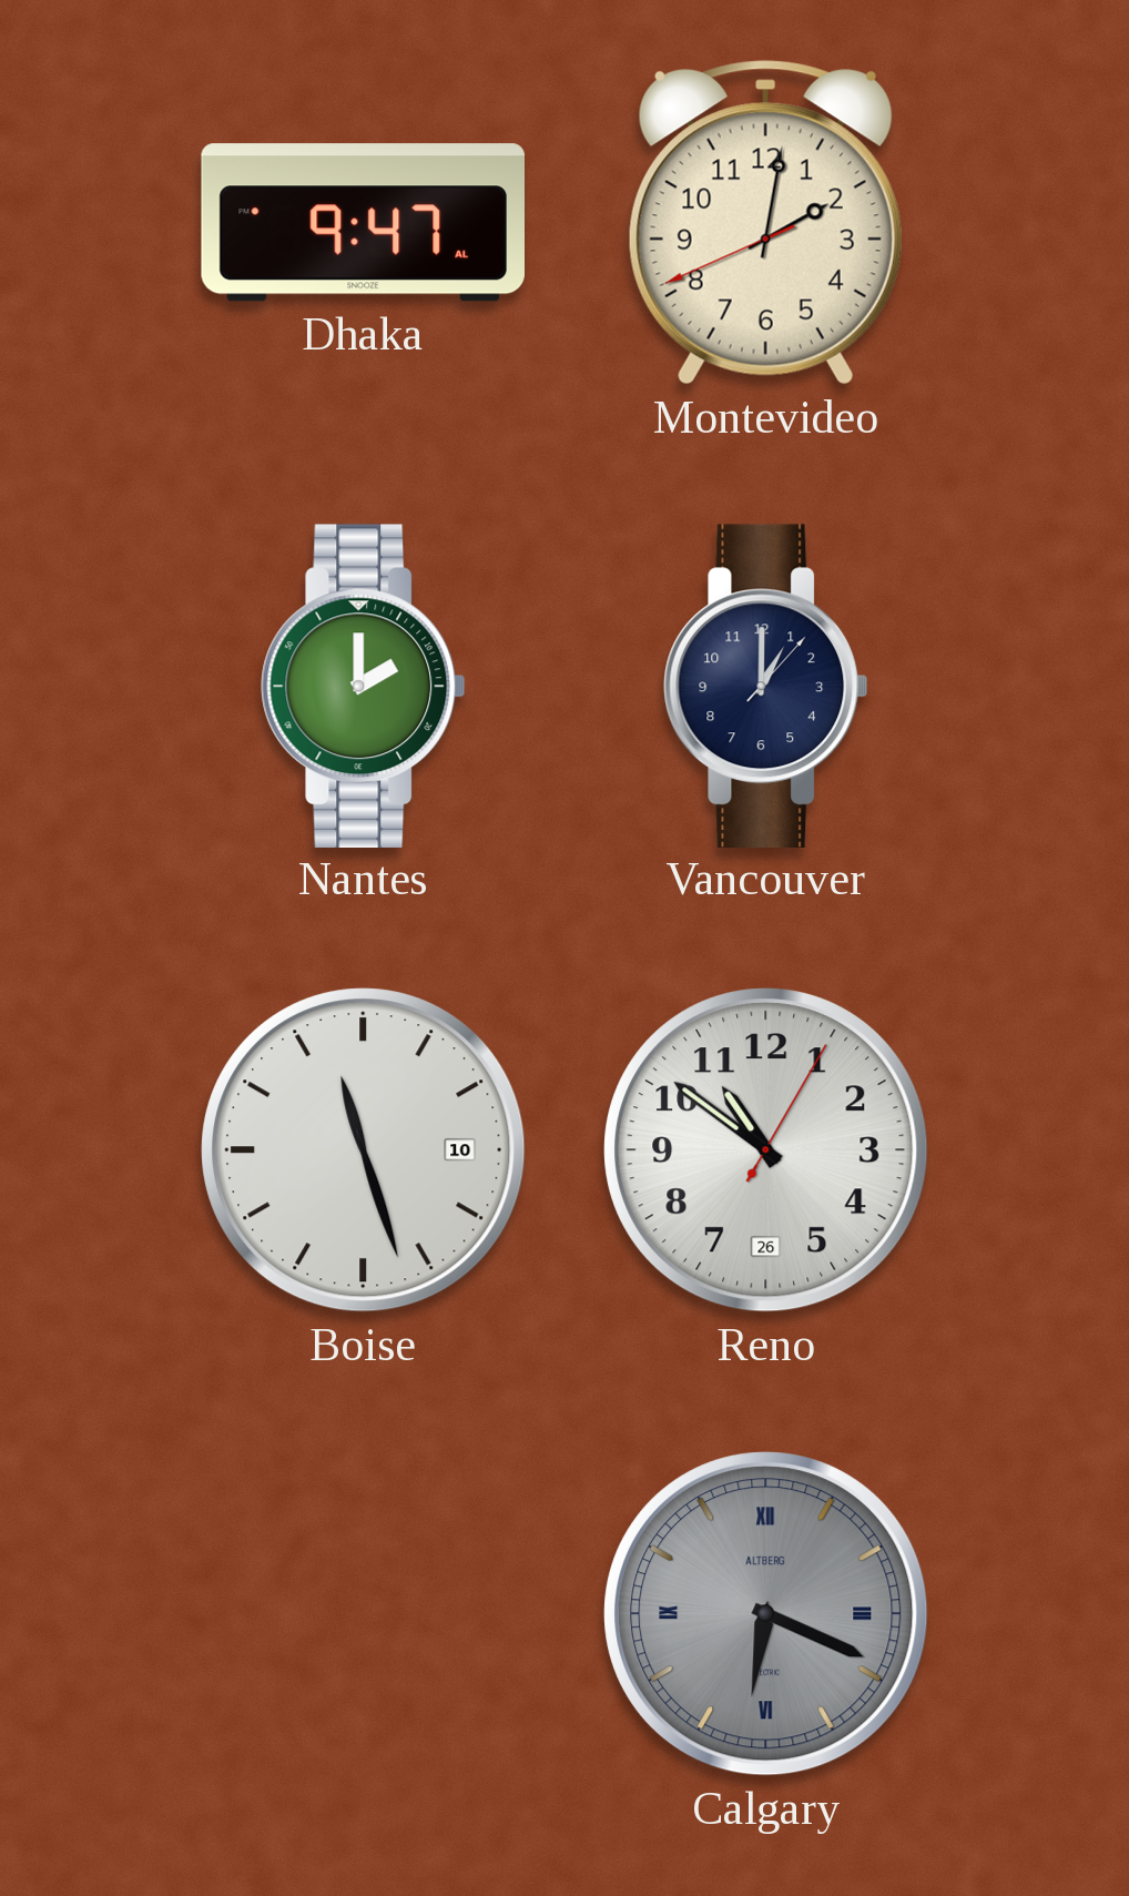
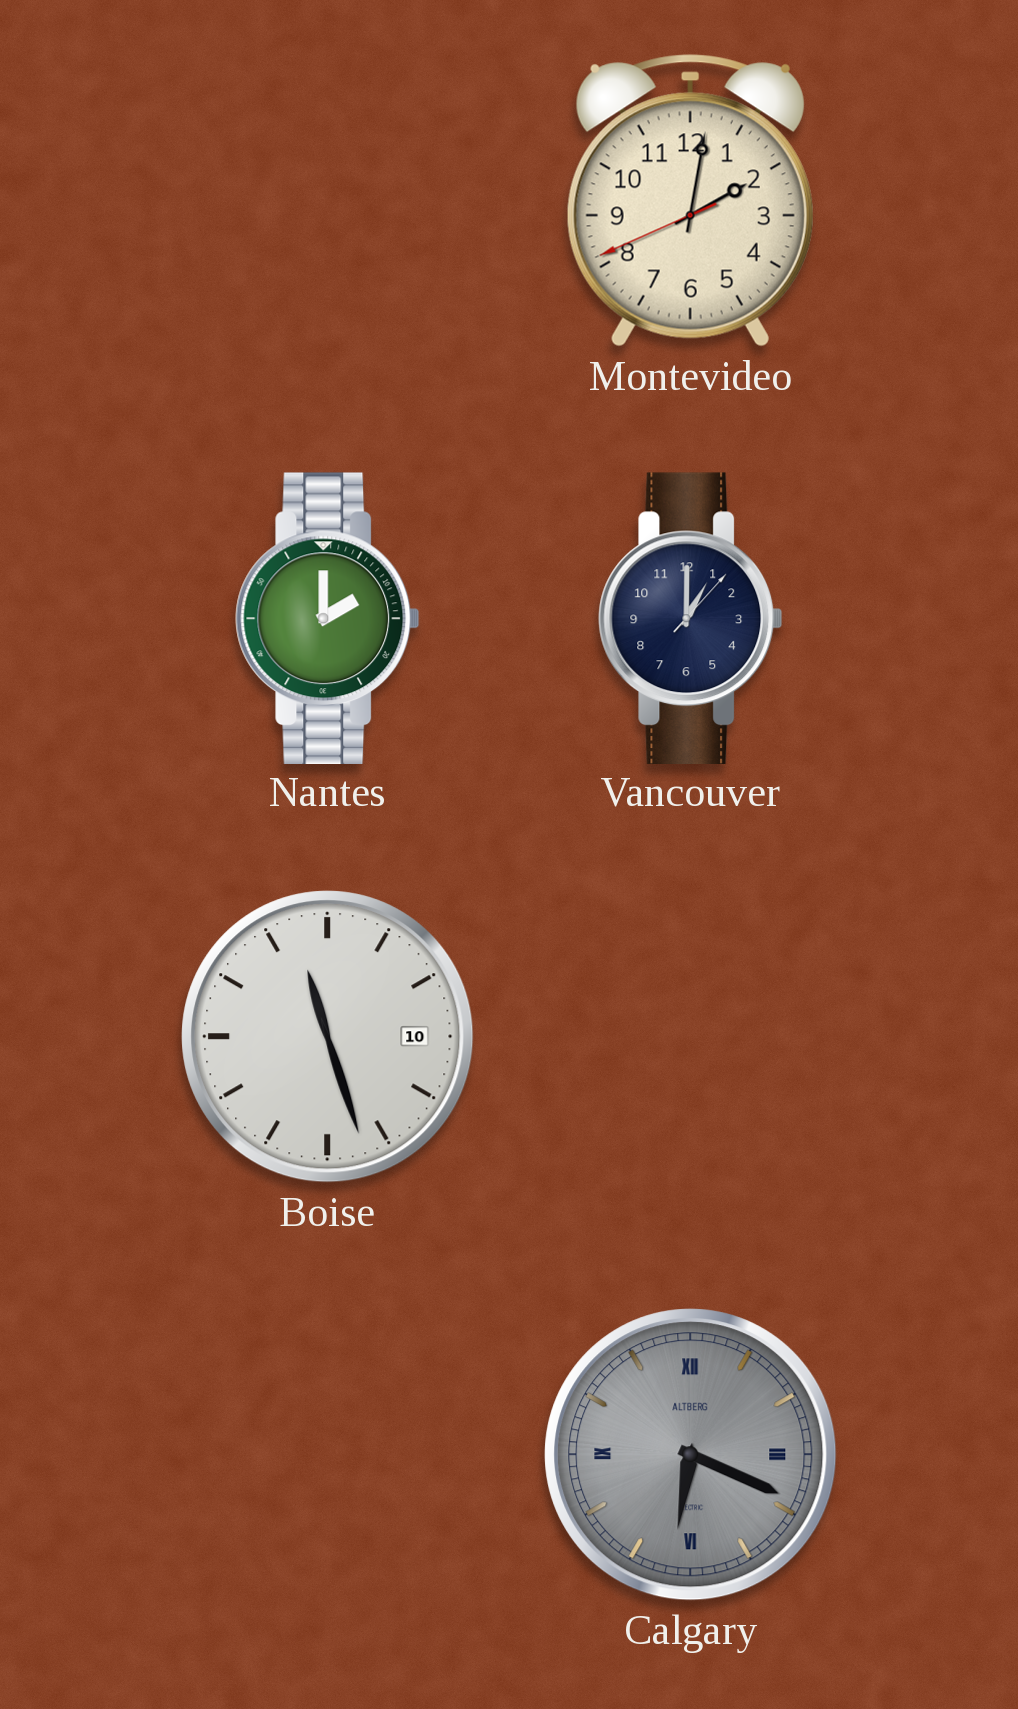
Dhaka: 9:47 -> none
Reno: 10:51 -> none
